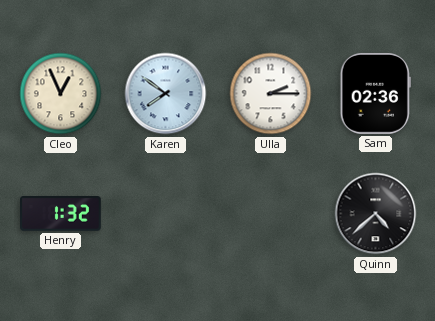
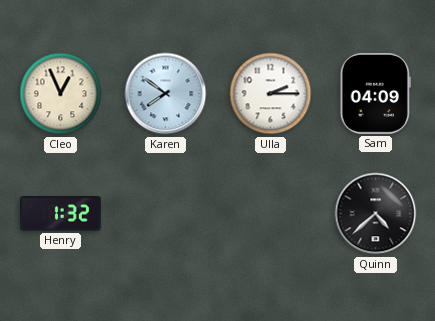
Sam: 02:36 -> 04:09
